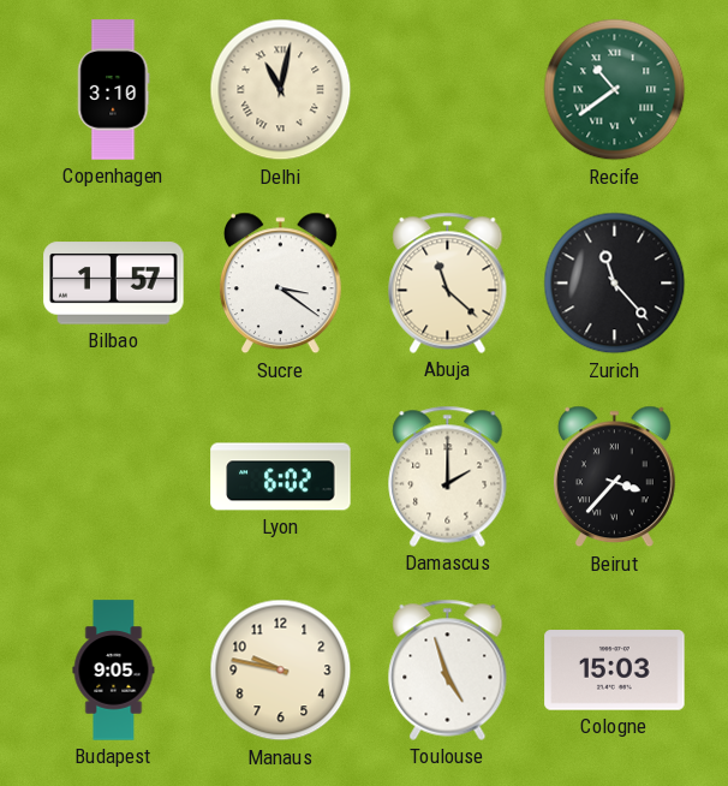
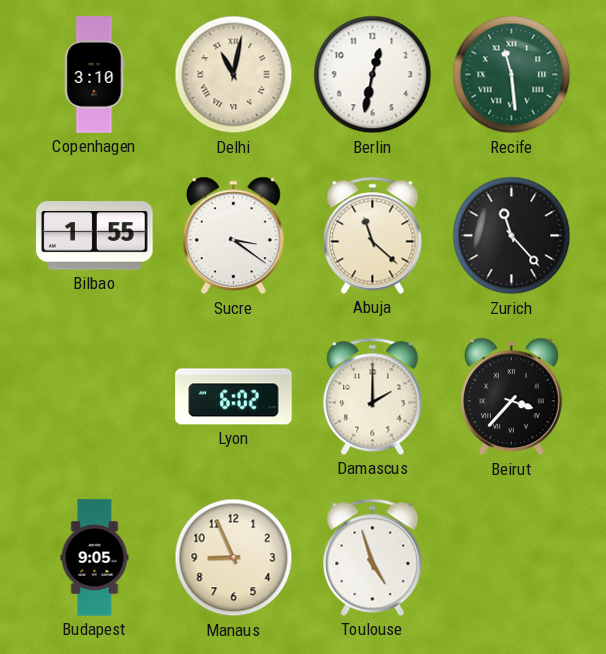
Berlin: none -> 12:32
Recife: 10:39 -> 11:29
Bilbao: 1:57 -> 1:55
Manaus: 9:47 -> 8:56
Cologne: 15:03 -> none
